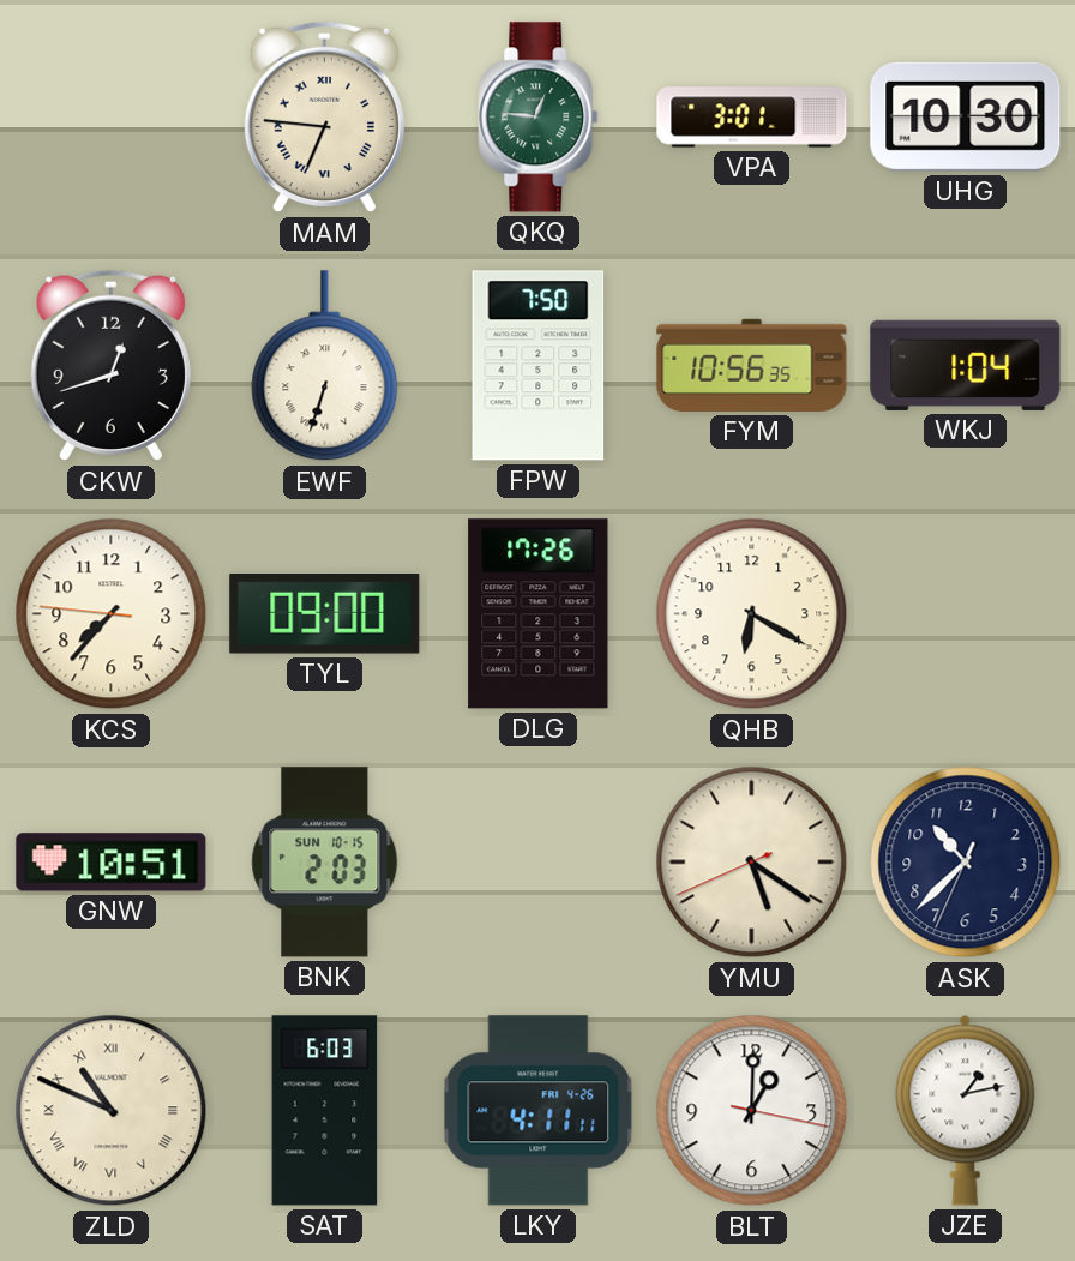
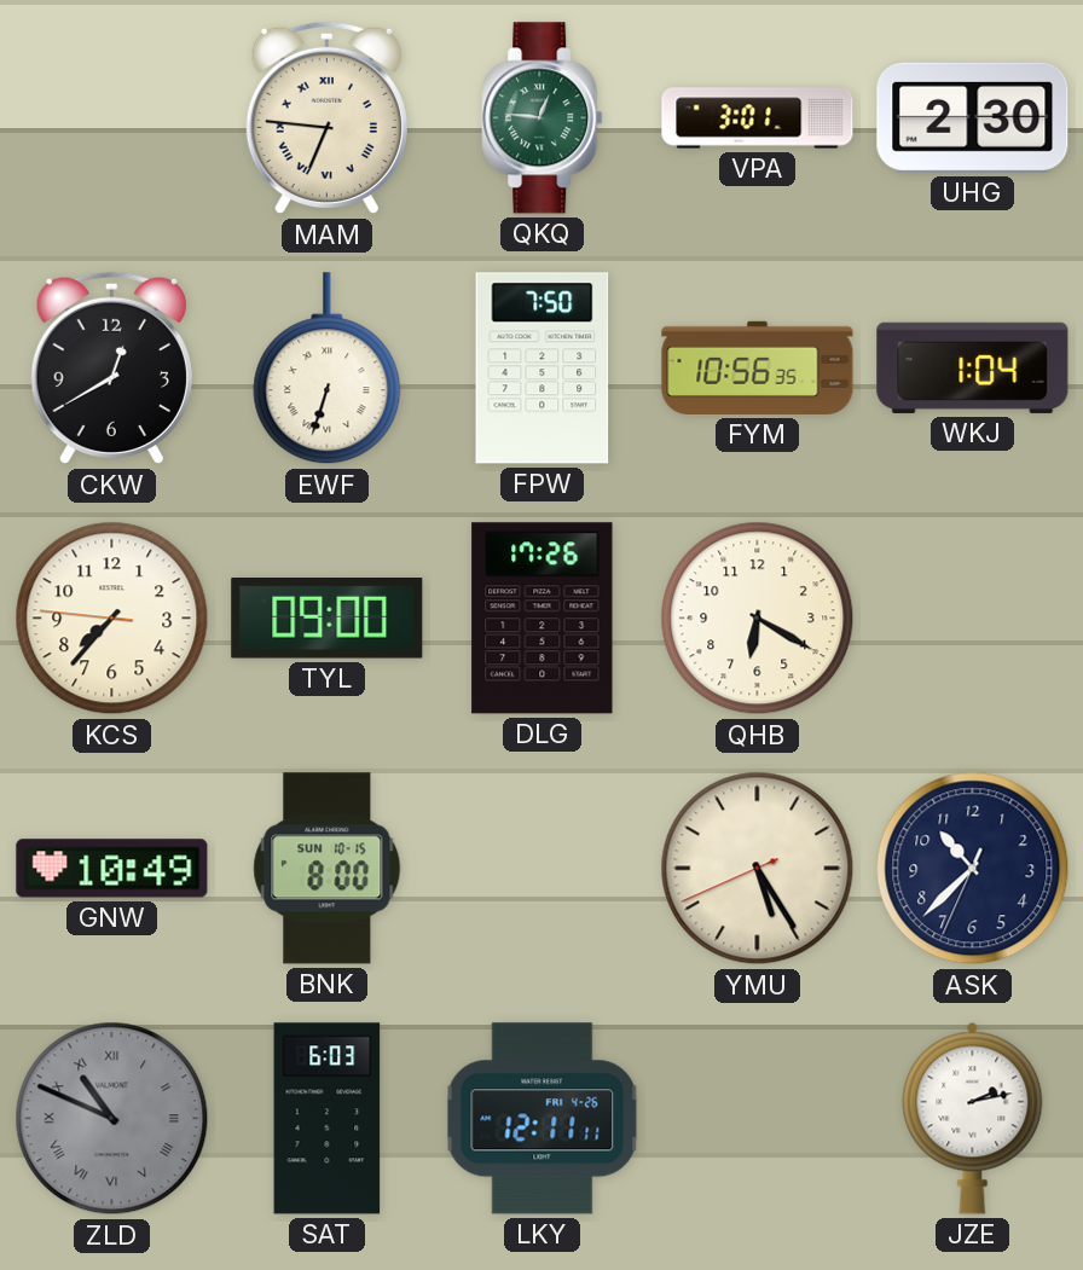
UHG: 10:30 -> 2:30
CKW: 12:42 -> 12:40
GNW: 10:51 -> 10:49
BNK: 2:03 -> 8:00
YMU: 5:20 -> 5:24
ZLD dial: cream -> grey
LKY: 4:11 -> 12:11
BLT: 1:00 -> none
JZE: 1:13 -> 2:13
